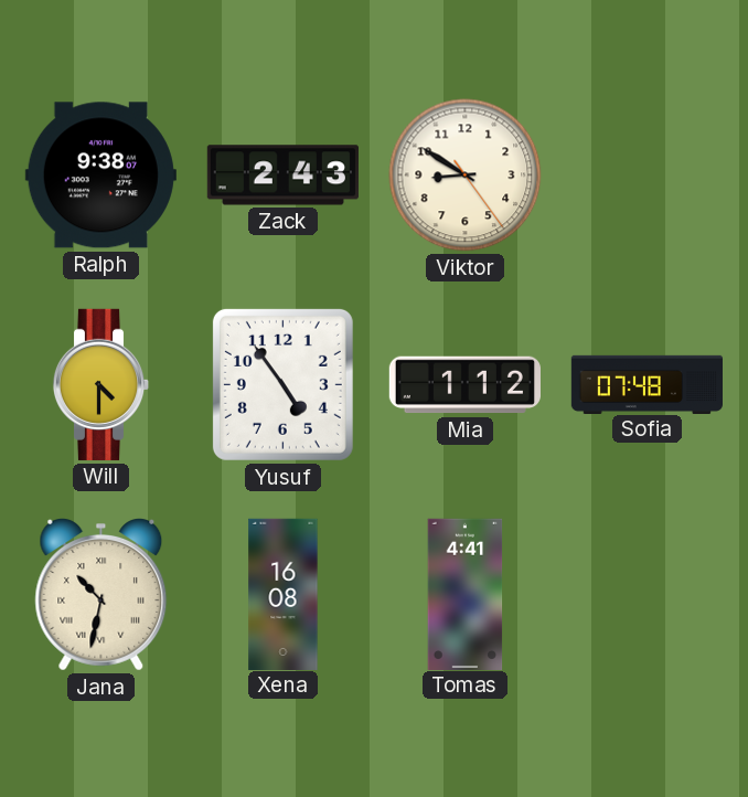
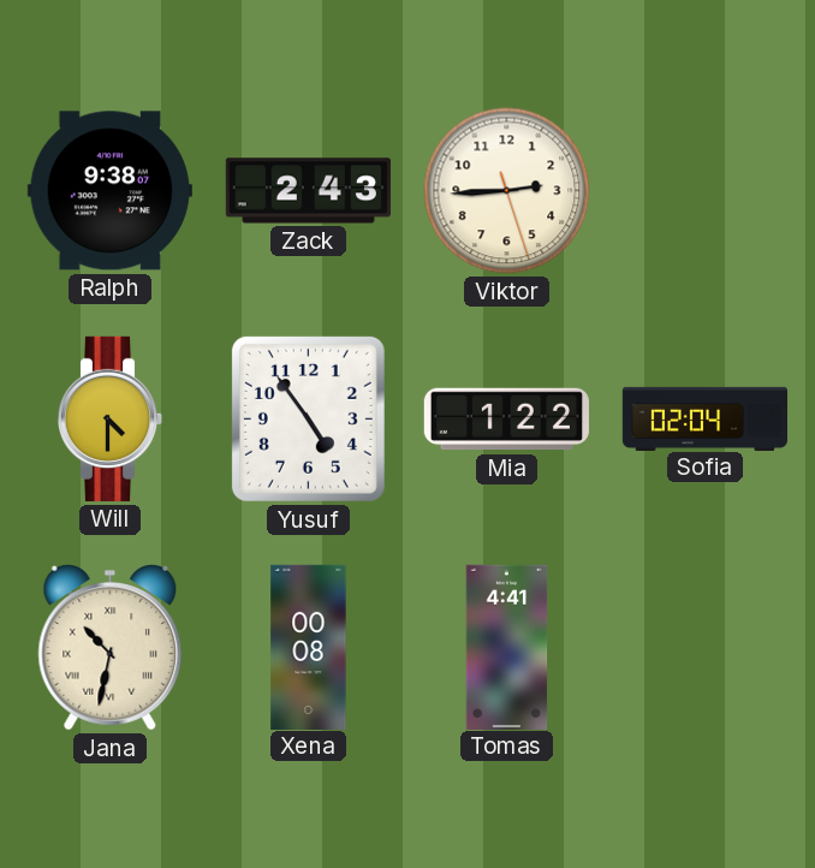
Viktor: 8:50 -> 2:44
Mia: 1:12 -> 1:22
Sofia: 07:48 -> 02:04
Xena: 16:08 -> 00:08
